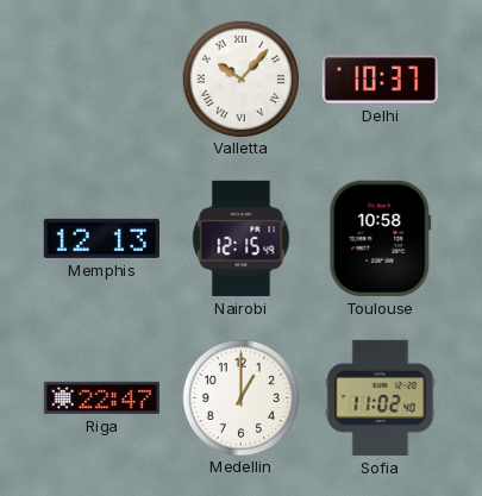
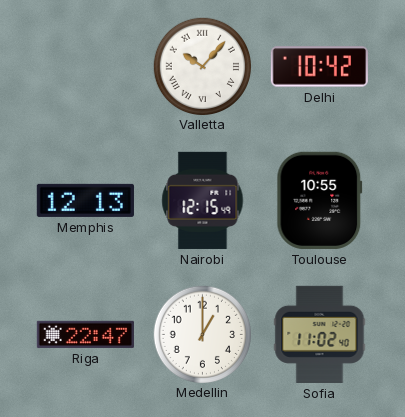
Delhi: 10:37 -> 10:42
Toulouse: 10:58 -> 10:55
